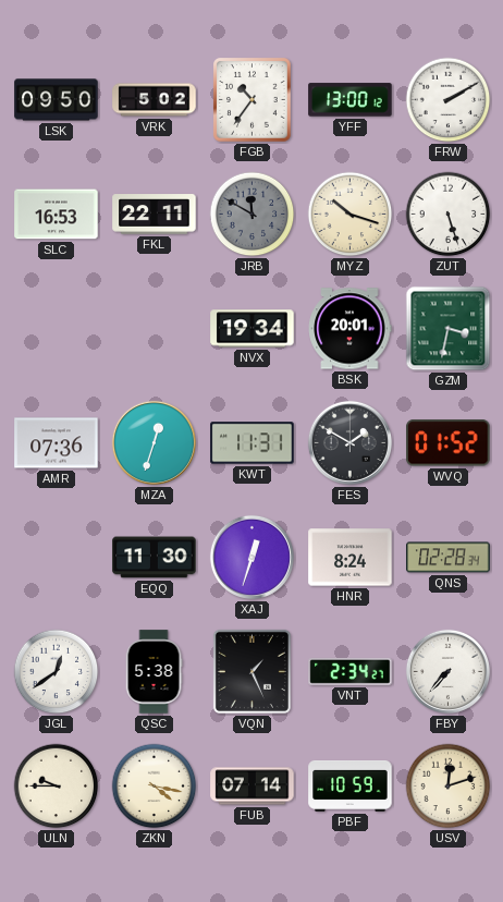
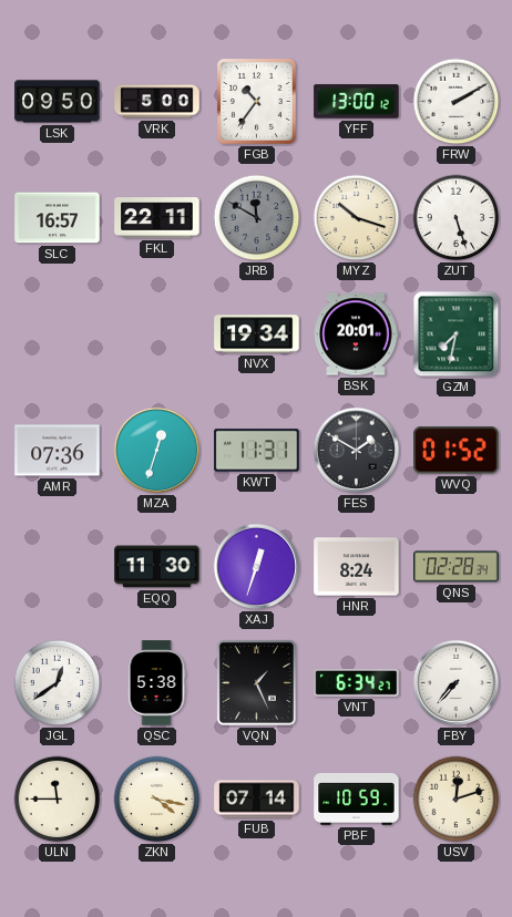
VRK: 5:02 -> 5:00
SLC: 16:53 -> 16:57
GZM: 3:32 -> 7:32
VNT: 2:34 -> 6:34
ULN: 9:45 -> 11:45
